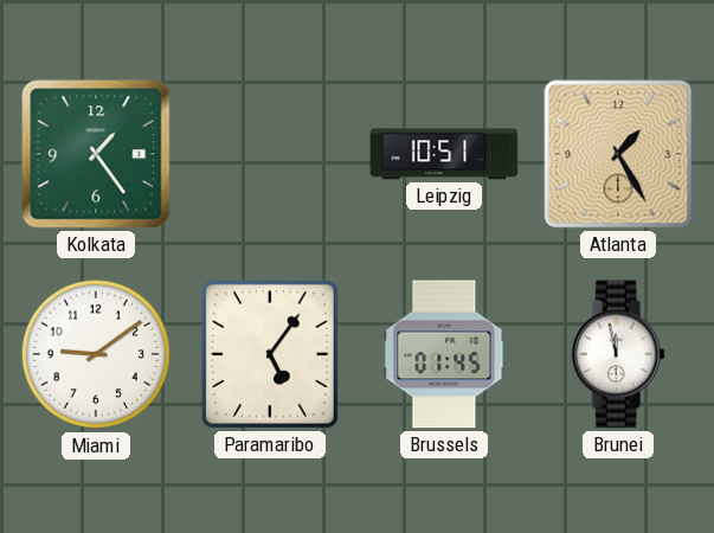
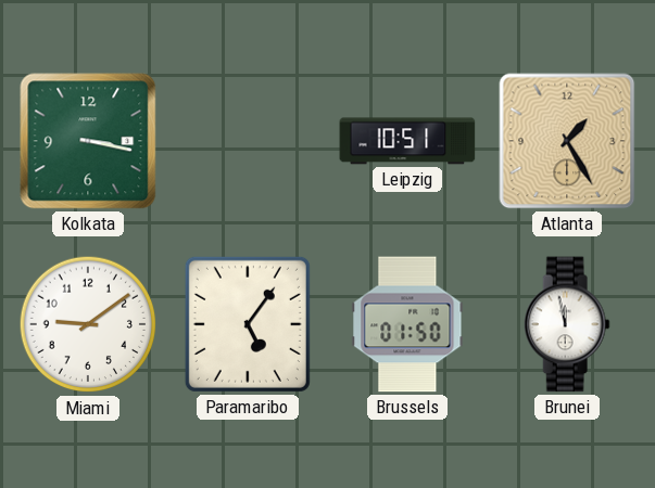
Kolkata: 1:24 -> 3:17
Brussels: 01:45 -> 01:50
